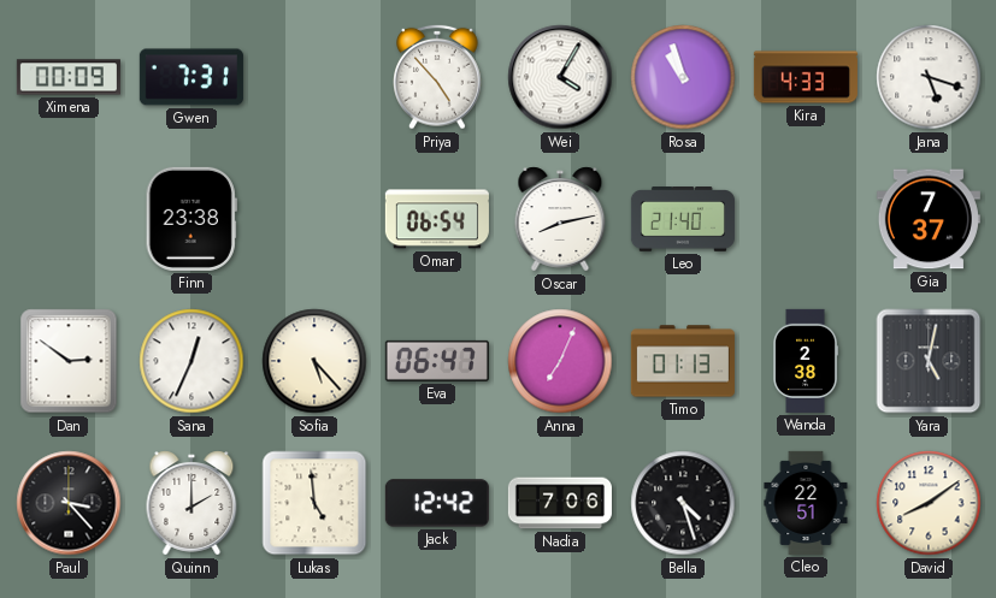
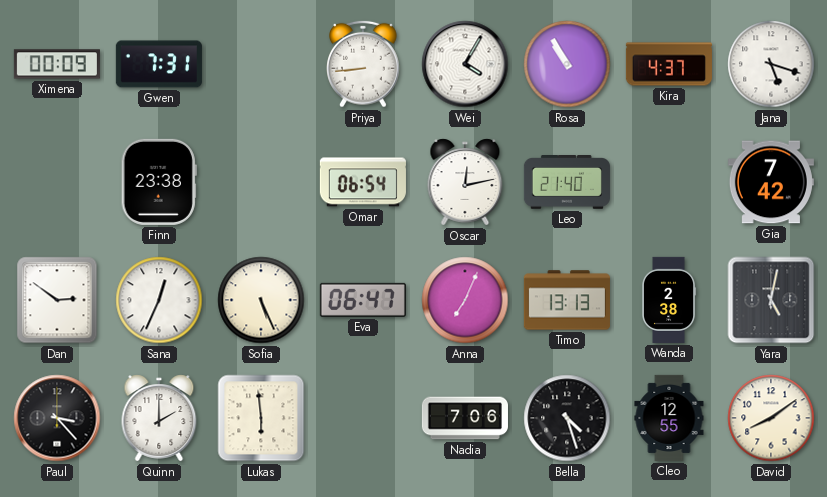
Priya: 4:53 -> 8:44
Rosa: 10:57 -> 10:55
Kira: 4:33 -> 4:37
Oscar: 8:13 -> 12:13
Gia: 7:37 -> 7:42
Sofia: 5:23 -> 5:26
Timo: 01:13 -> 13:13
Lukas: 4:59 -> 5:59
Jack: 12:42 -> none
Cleo: 22:51 -> 12:55
